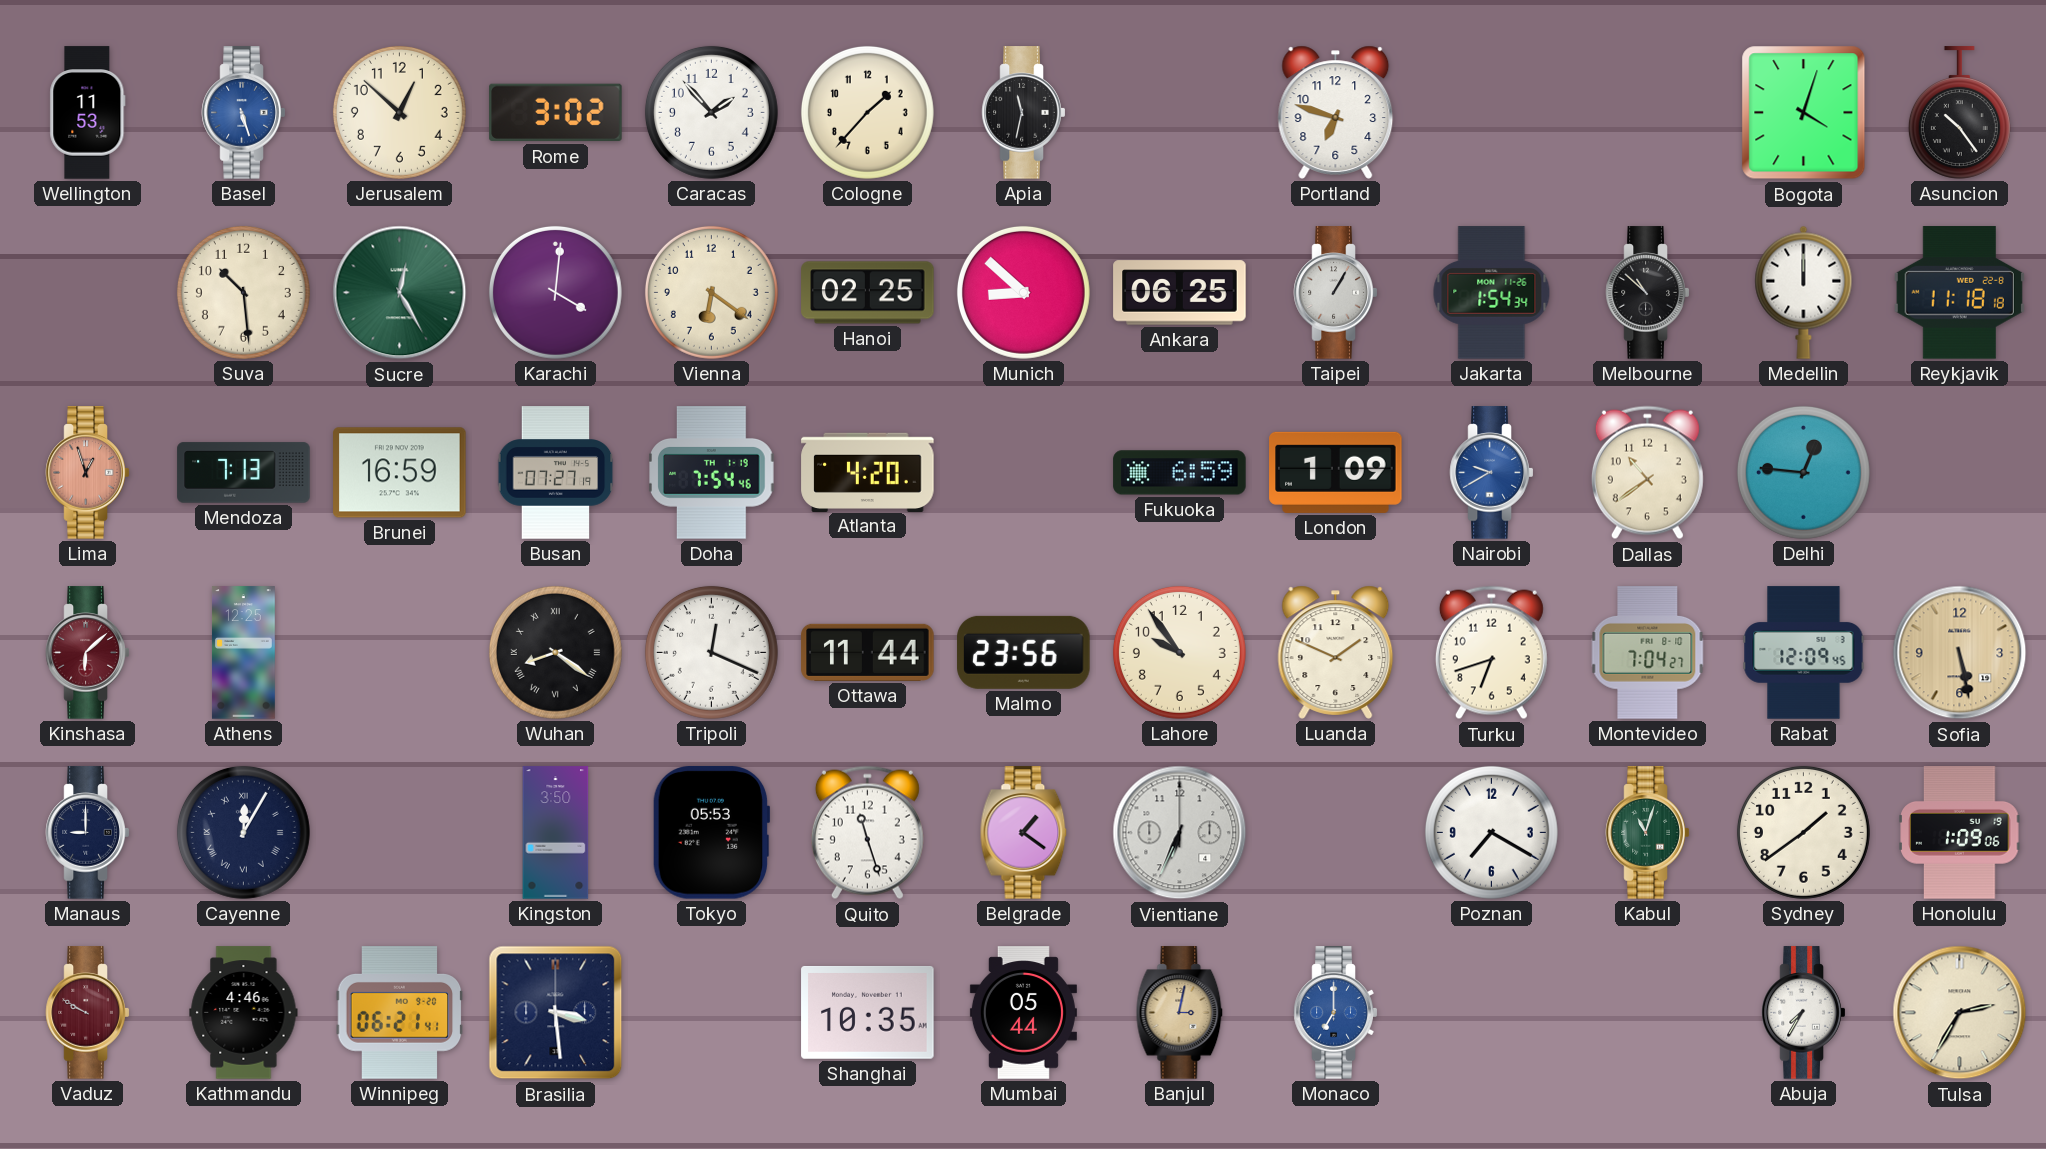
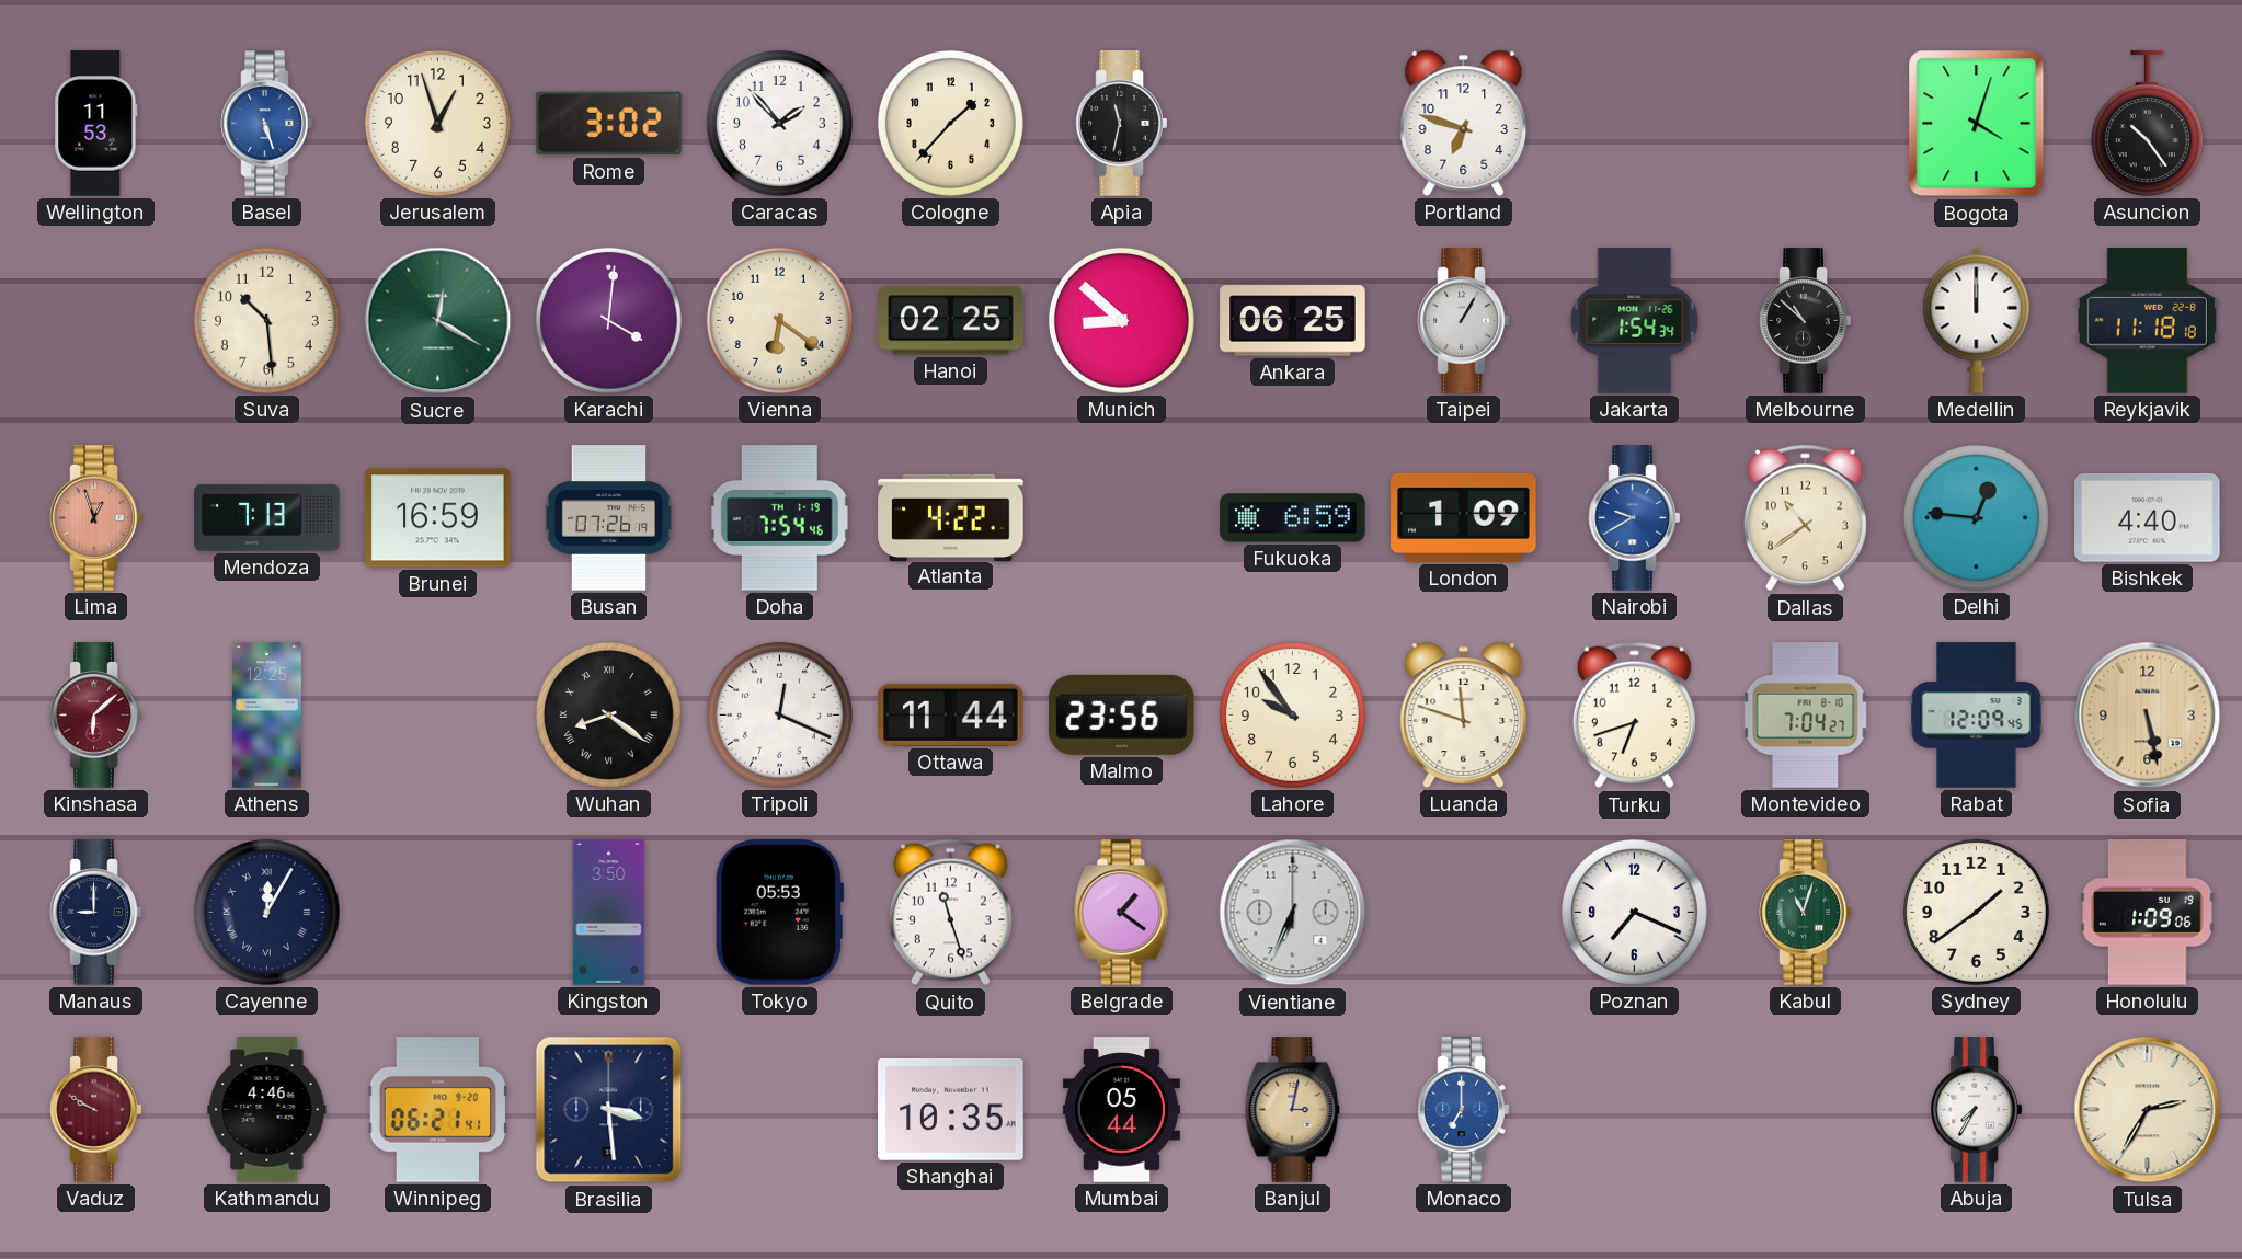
Jerusalem: 12:52 -> 12:57
Sucre: 12:25 -> 12:20
Busan: 07:27 -> 07:26
Atlanta: 4:20 -> 4:22
Bishkek: none -> 4:40
Luanda: 1:49 -> 11:48
Poznan: 7:20 -> 7:19
